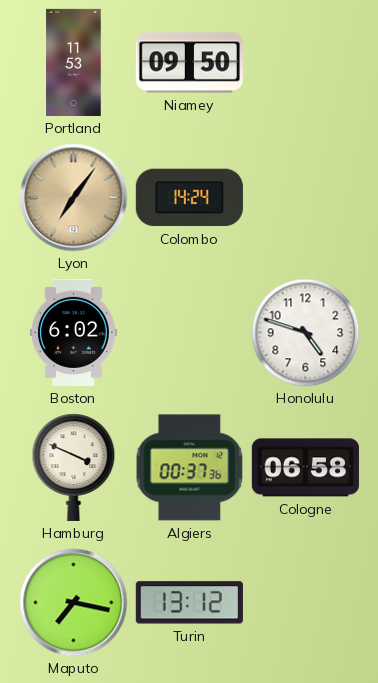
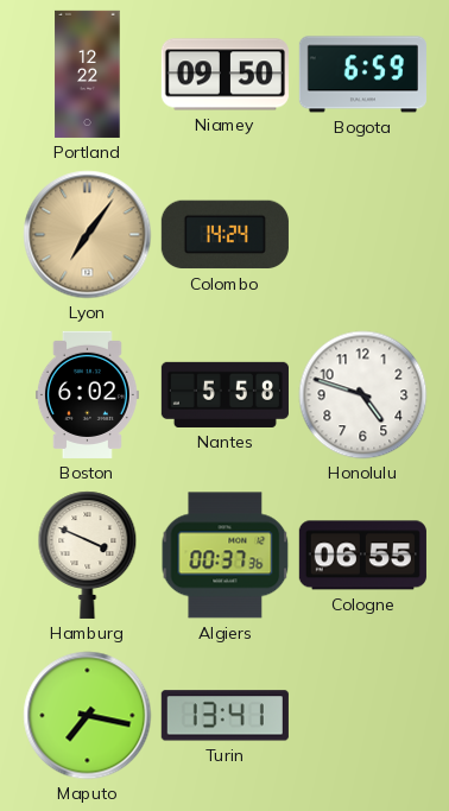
Portland: 11:53 -> 12:22
Bogota: none -> 6:59
Nantes: none -> 5:58
Cologne: 06:58 -> 06:55
Turin: 13:12 -> 13:41
